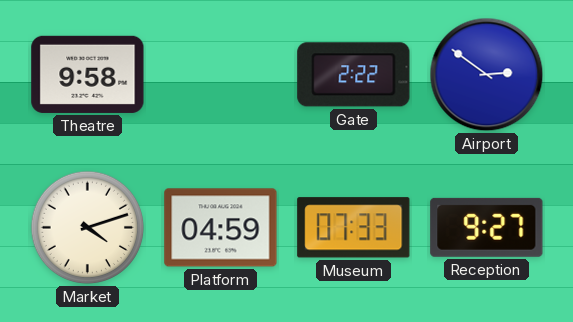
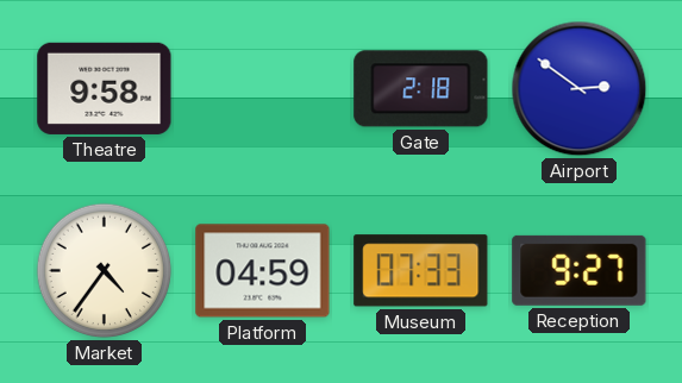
Gate: 2:22 -> 2:18
Market: 4:12 -> 4:36
